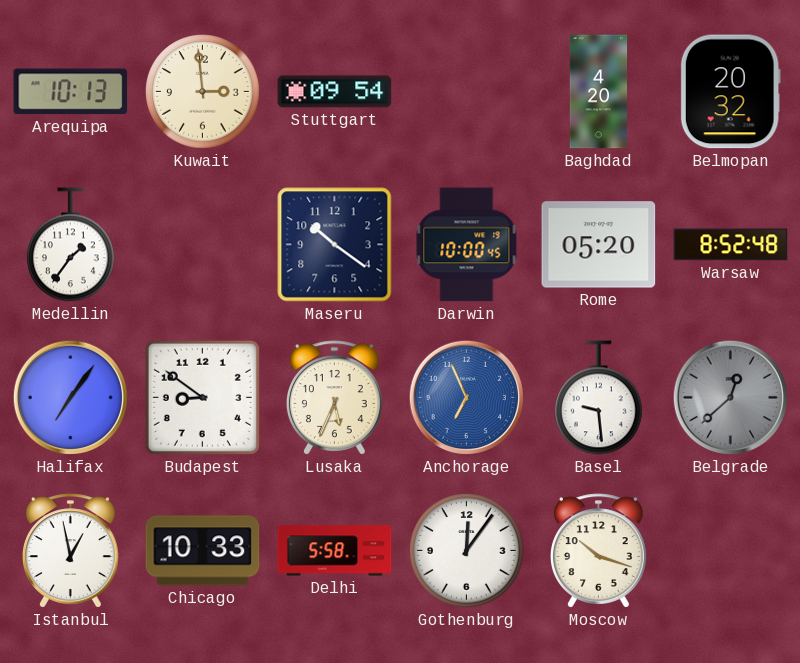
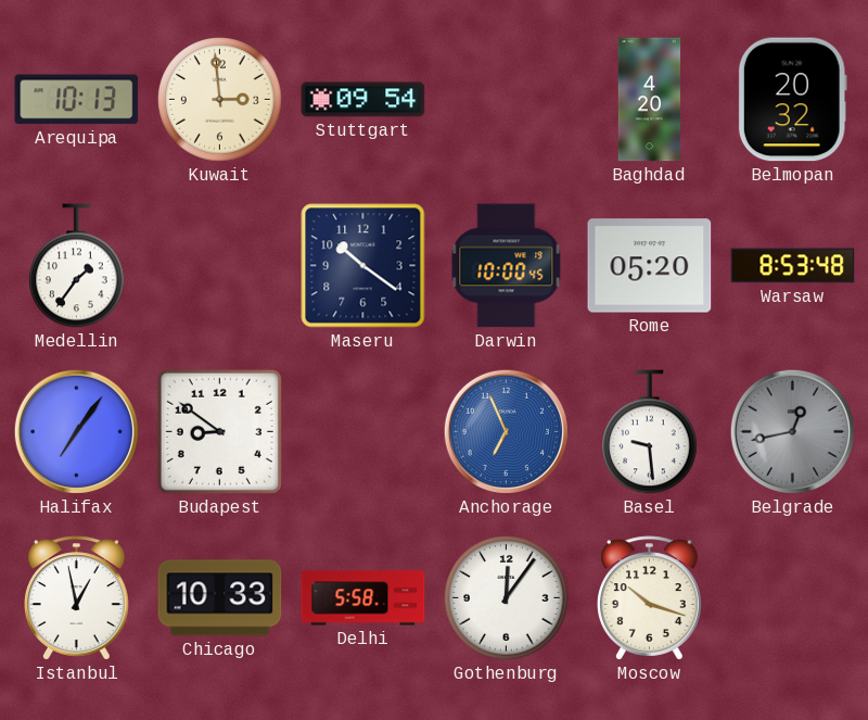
Warsaw: 8:52 -> 8:53
Lusaka: 5:34 -> none
Belgrade: 12:38 -> 12:43
